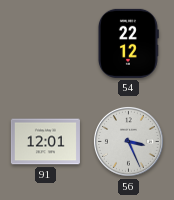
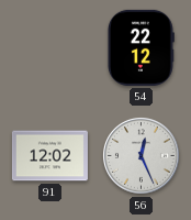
91: 12:01 -> 12:02
56: 3:26 -> 12:26
